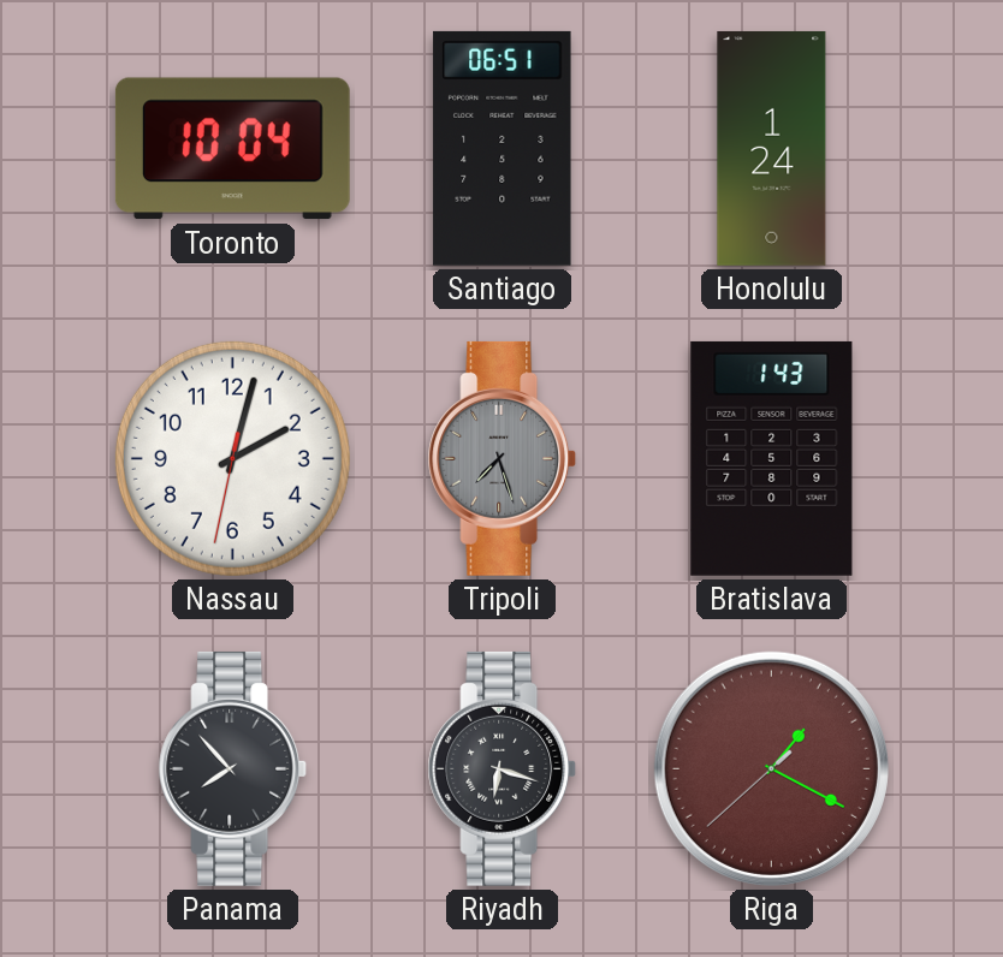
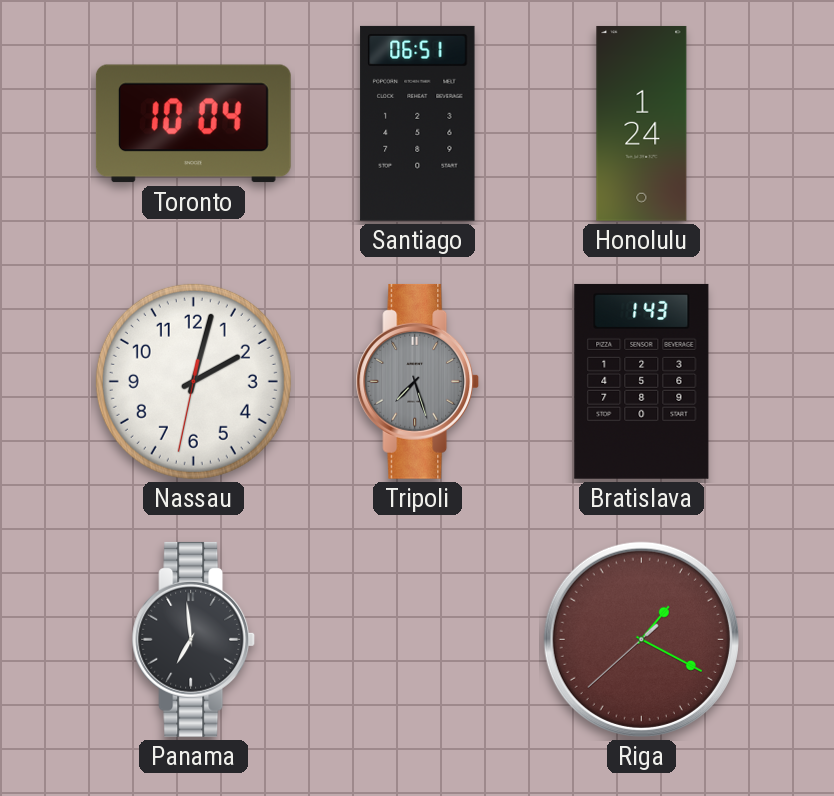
Panama: 7:53 -> 6:59
Riyadh: 6:18 -> none
